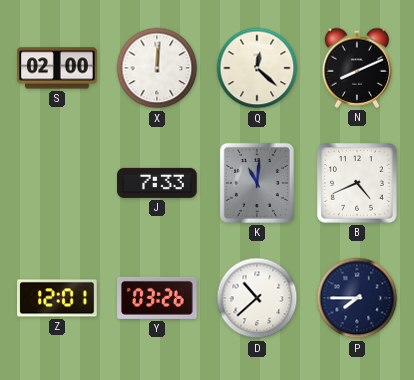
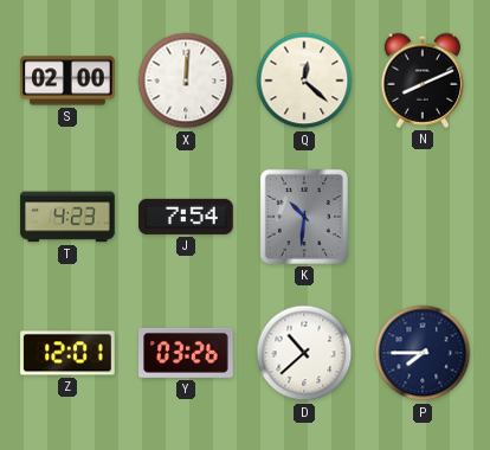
T: none -> 4:23
J: 7:33 -> 7:54
K: 11:01 -> 10:31
B: 4:41 -> none
